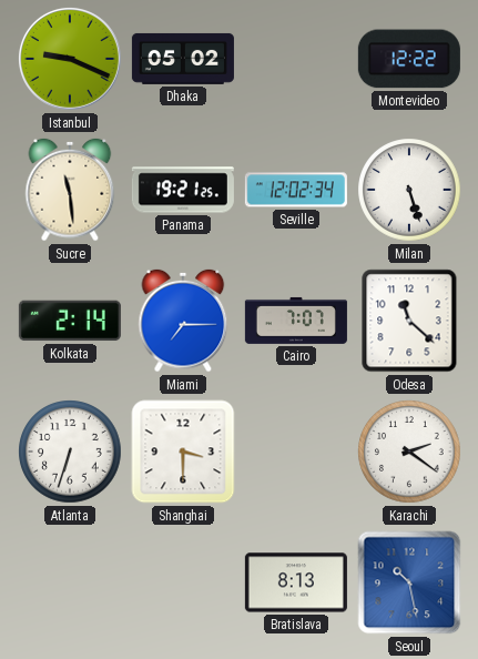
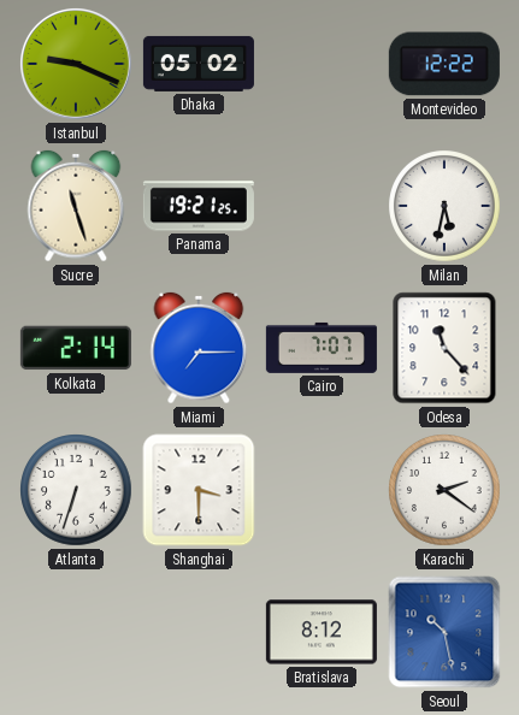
Sucre: 11:29 -> 11:27
Seville: 12:02 -> none
Milan: 5:27 -> 5:32
Odesa: 11:22 -> 11:23
Bratislava: 8:13 -> 8:12
